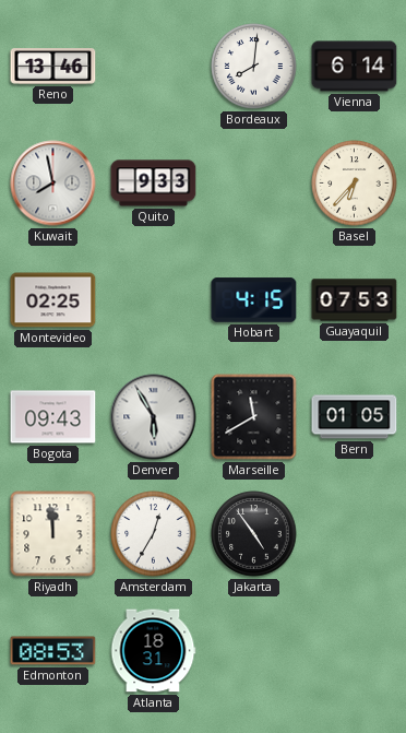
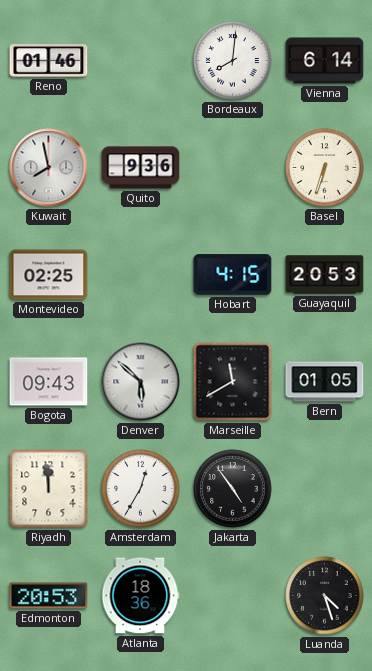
Reno: 13:46 -> 01:46
Quito: 9:33 -> 9:36
Basel: 6:37 -> 6:33
Guayaquil: 07:53 -> 20:53
Denver: 5:55 -> 5:52
Edmonton: 08:53 -> 20:53
Atlanta: 18:31 -> 18:36
Luanda: none -> 4:27
